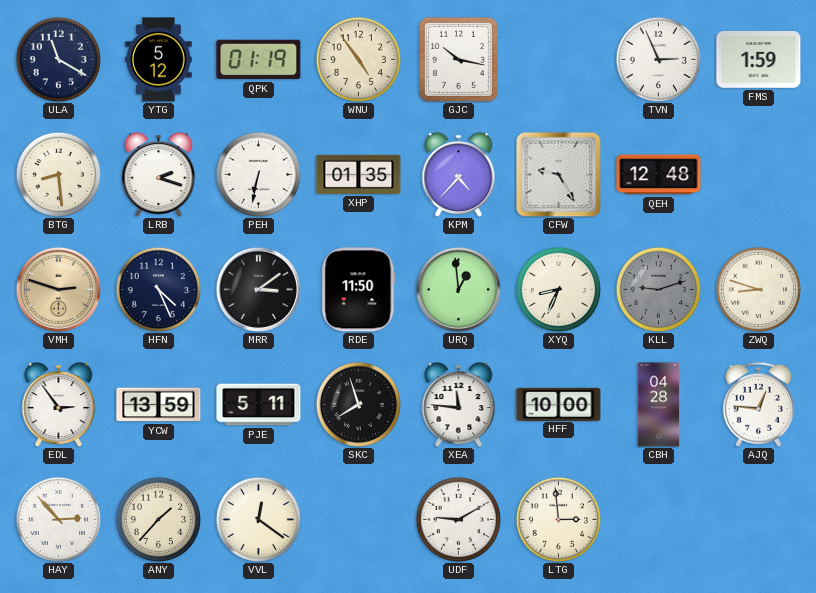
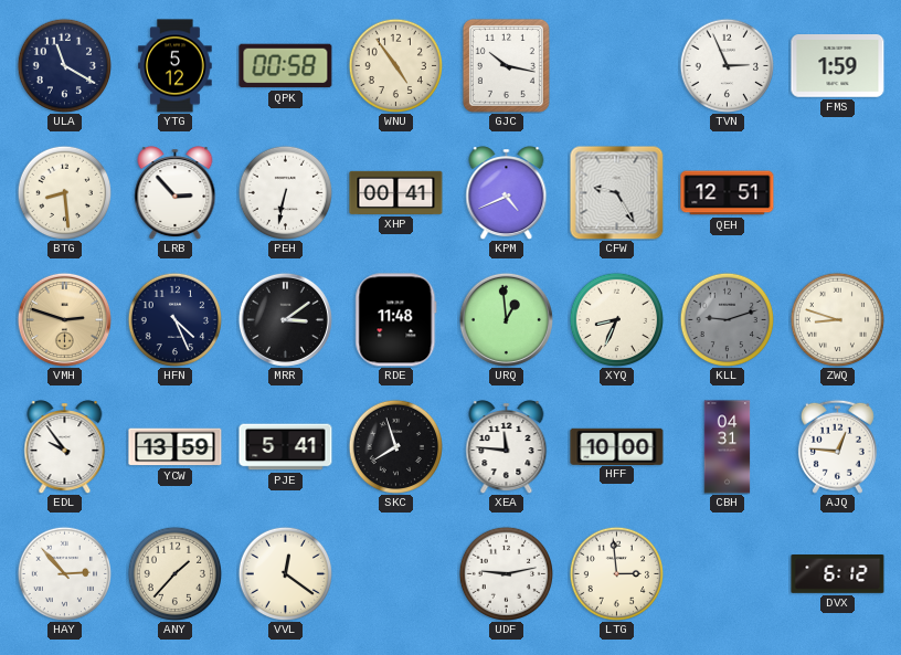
QPK: 01:19 -> 00:58
LRB: 2:18 -> 2:53
XHP: 01:35 -> 00:41
KPM: 4:37 -> 4:41
QEH: 12:48 -> 12:51
RDE: 11:50 -> 11:48
EDL: 2:54 -> 9:54
PJE: 5:11 -> 5:41
CBH: 04:28 -> 04:31
UDF: 9:10 -> 9:13
DVX: none -> 6:12
